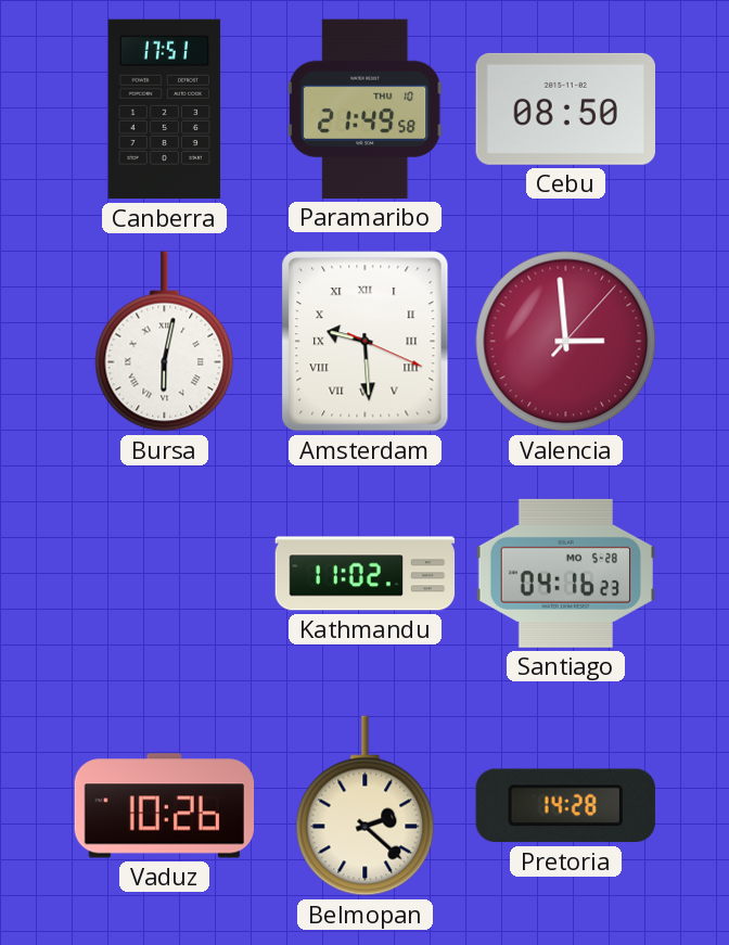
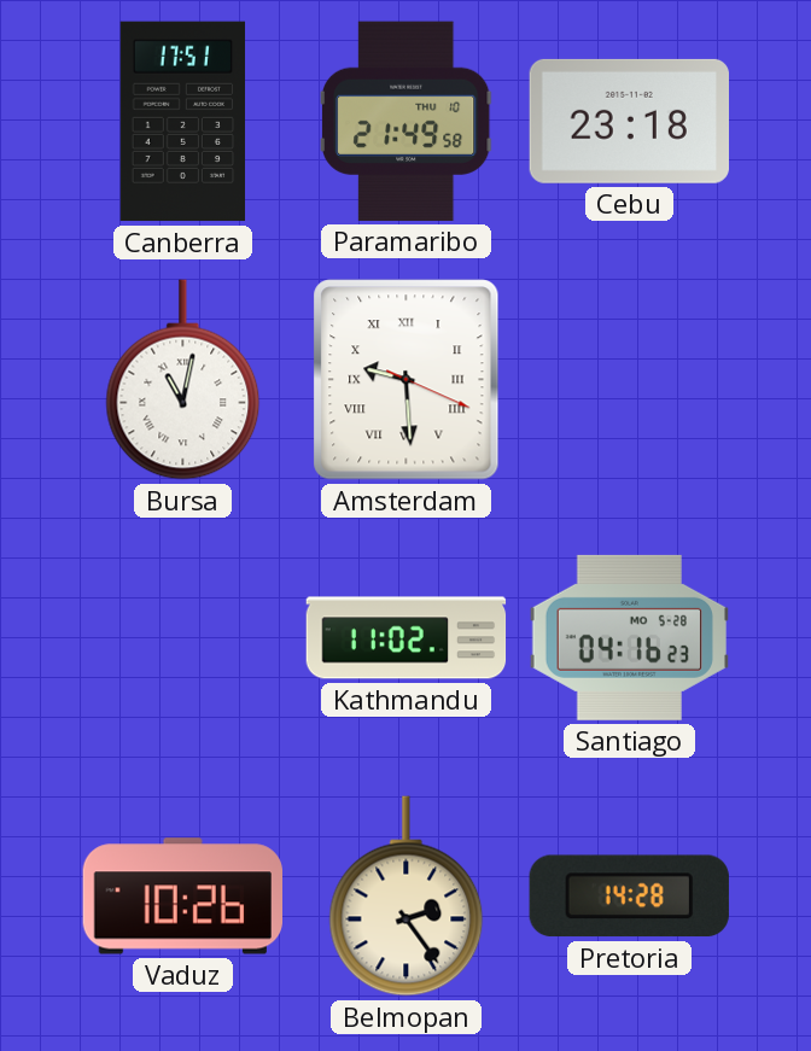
Cebu: 08:50 -> 23:18
Bursa: 6:02 -> 11:02
Valencia: 2:59 -> none
Belmopan: 2:22 -> 2:24
